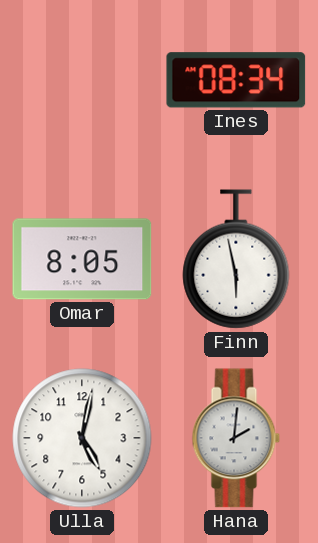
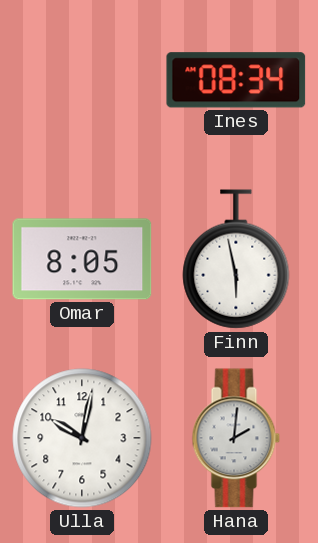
Ulla: 5:02 -> 10:02
